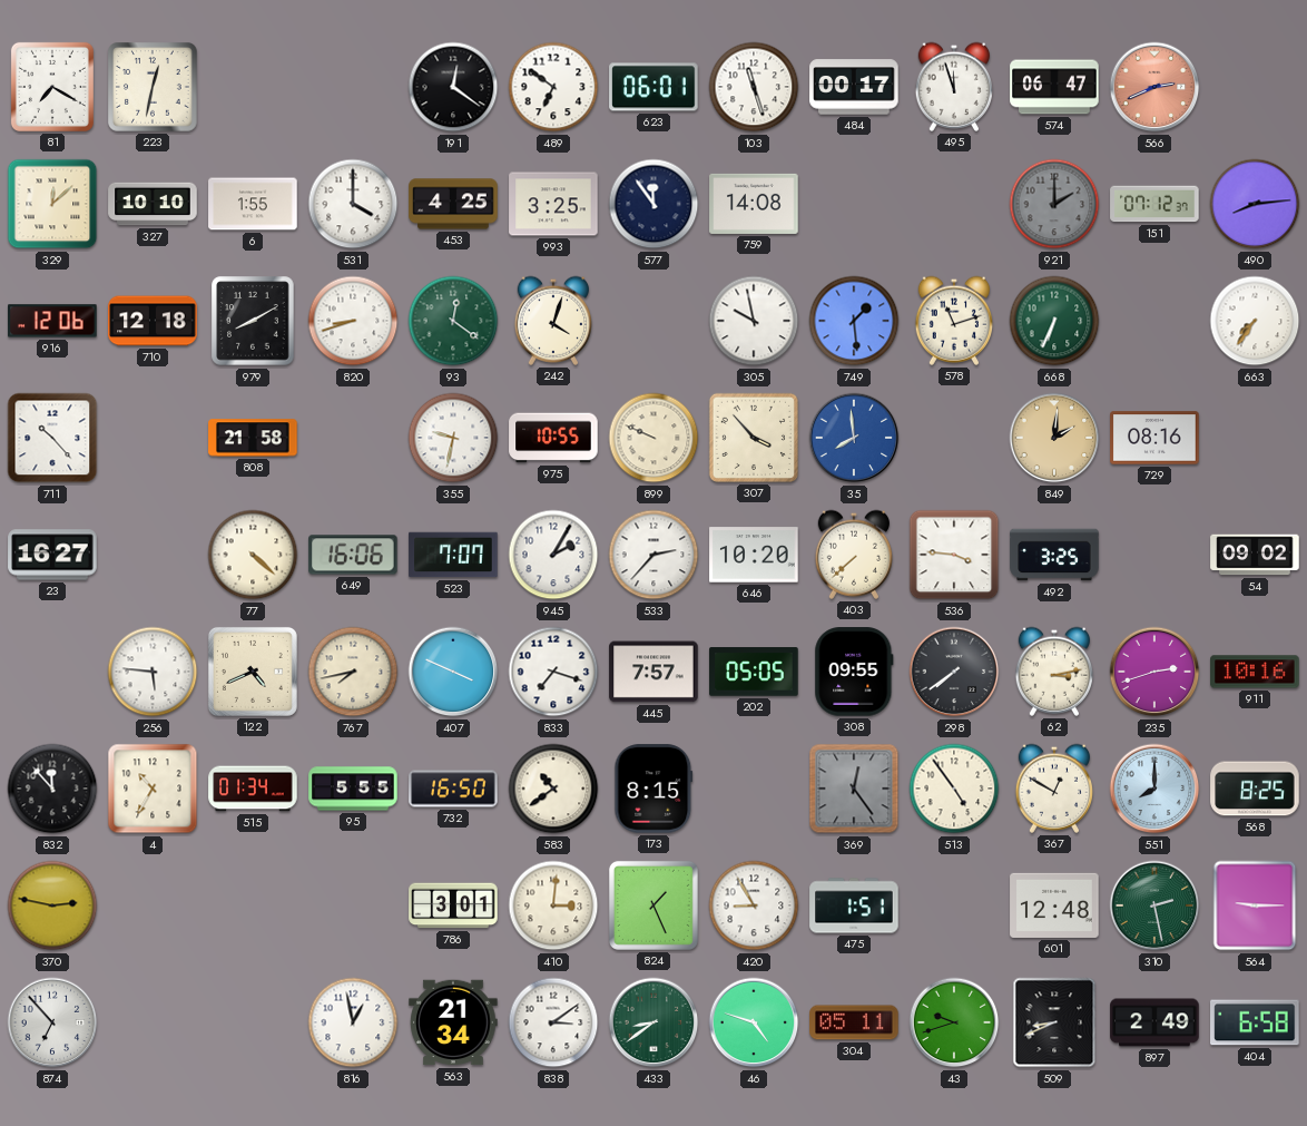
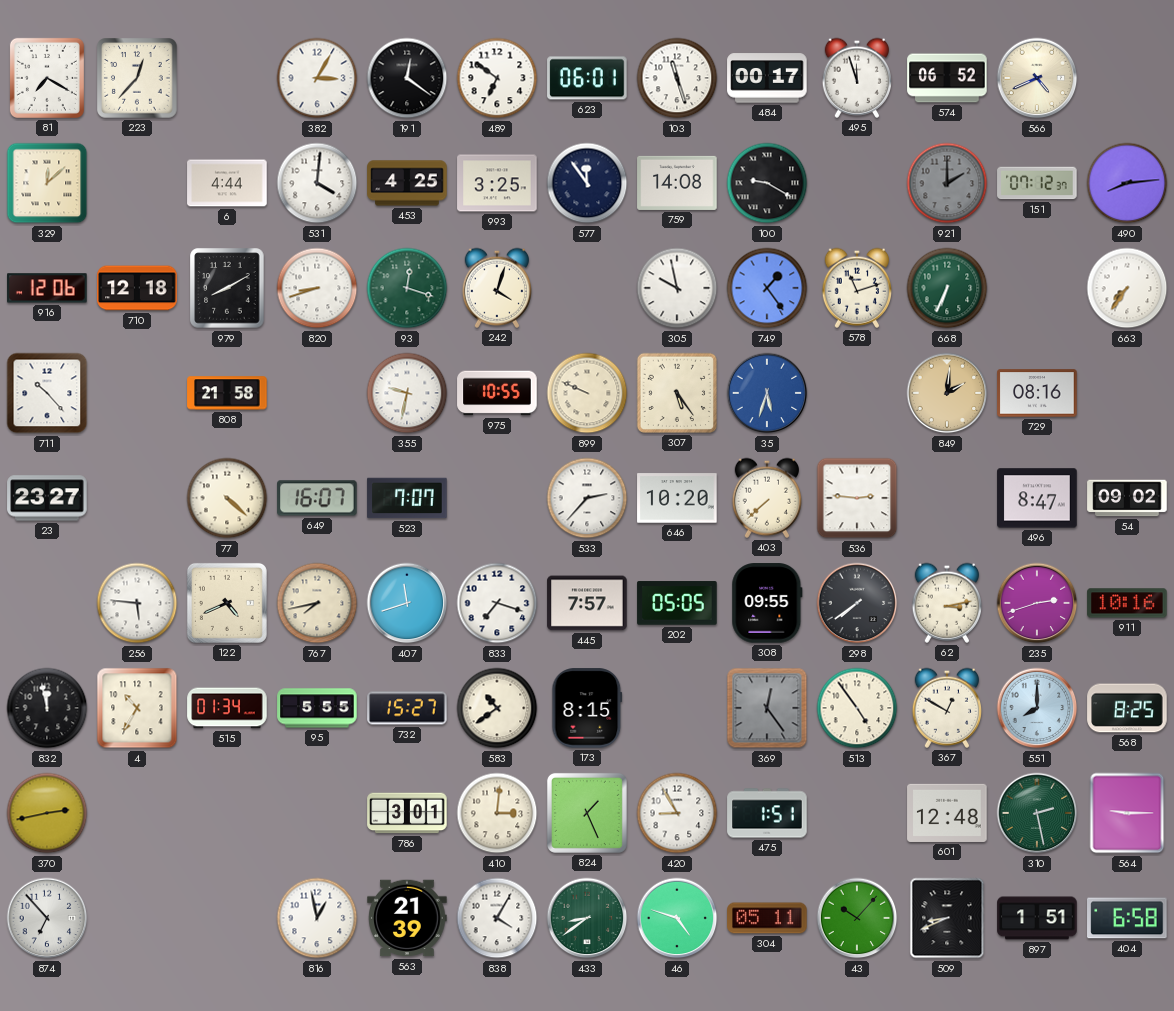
223: 12:32 -> 12:37
382: none -> 3:05
574: 06:47 -> 06:52
566: 2:41 -> 4:41
566 dial: salmon -> cream
327: 10:10 -> none
6: 1:55 -> 4:44
531: 4:00 -> 4:01
100: none -> 9:20
93: 12:21 -> 12:18
749: 1:29 -> 1:24
307: 3:53 -> 5:24
35: 7:59 -> 5:33
23: 16:27 -> 23:27
649: 16:06 -> 16:07
945: 2:05 -> none
536: 3:46 -> 2:46
492: 3:25 -> none
496: none -> 8:47
407: 3:49 -> 11:42
832: 11:53 -> 11:58
732: 16:50 -> 15:27
370: 2:47 -> 2:43
563: 21:34 -> 21:39
838: 3:09 -> 4:05
43: 9:42 -> 10:07
897: 2:49 -> 1:51
